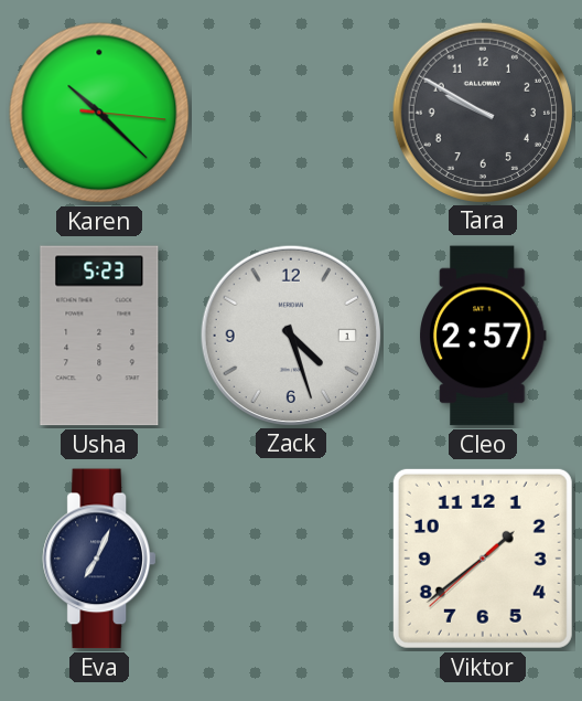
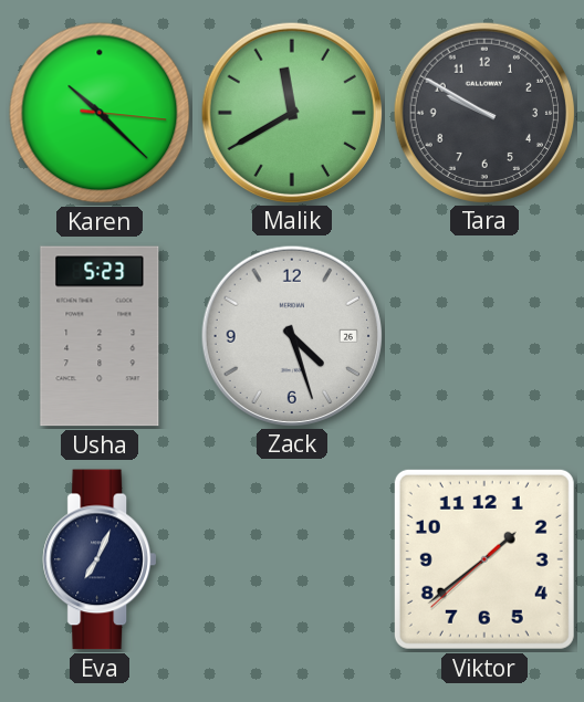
Malik: none -> 11:40
Zack date: 1 -> 26
Cleo: 2:57 -> none
